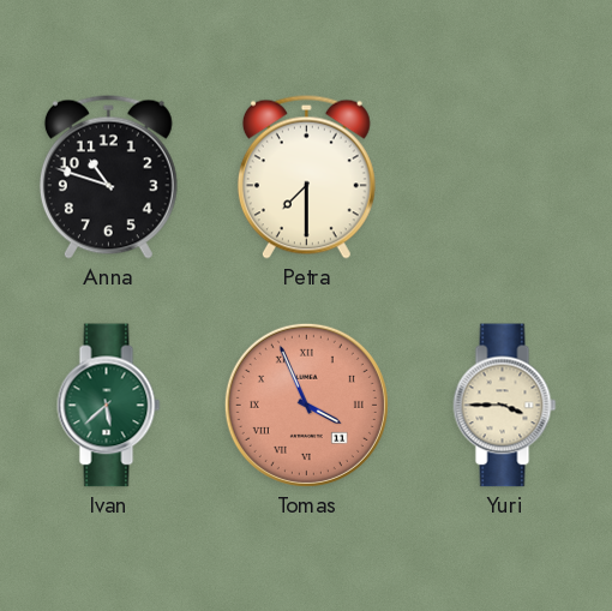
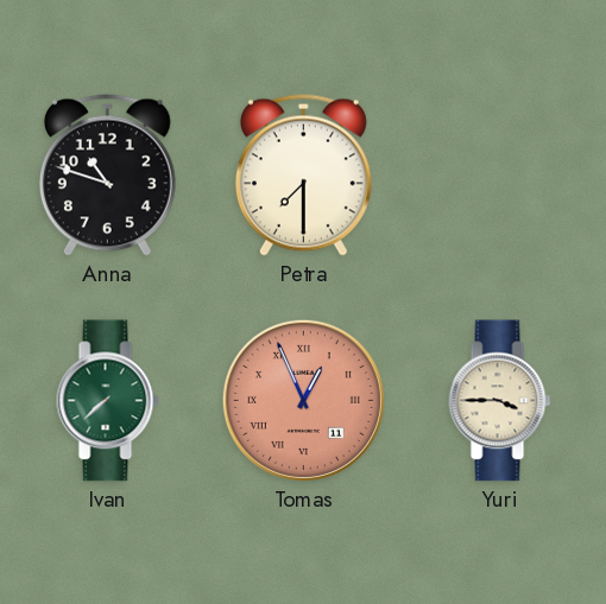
Ivan: 5:38 -> 7:38
Tomas: 3:56 -> 12:56
